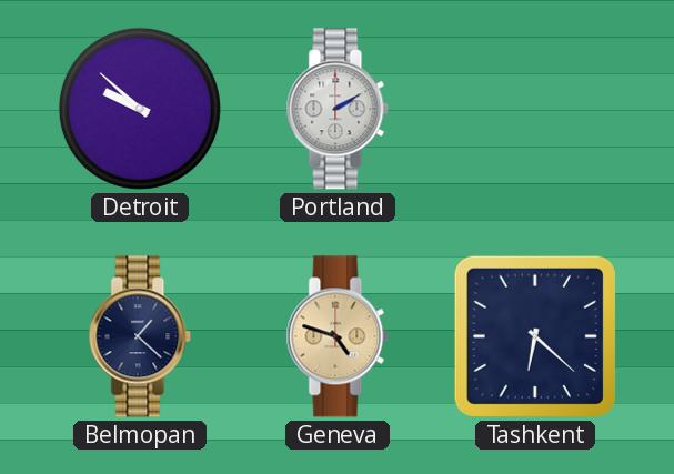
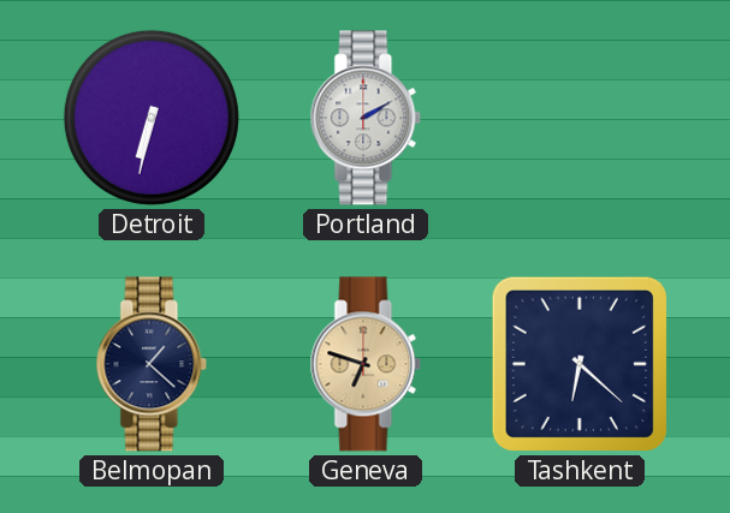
Detroit: 9:52 -> 6:32
Geneva: 4:48 -> 6:48
